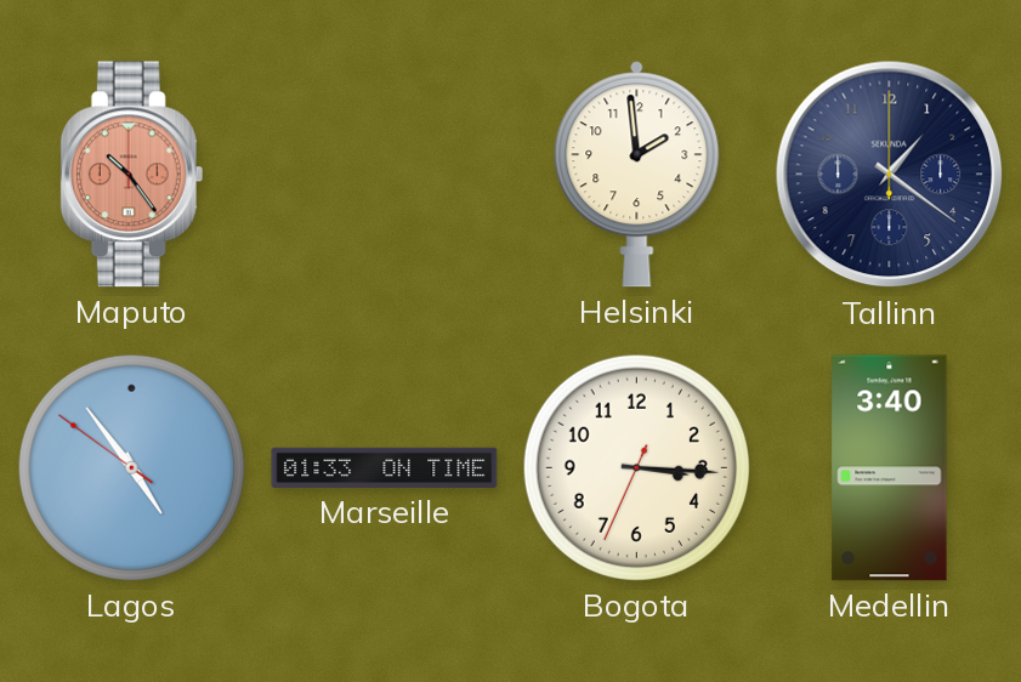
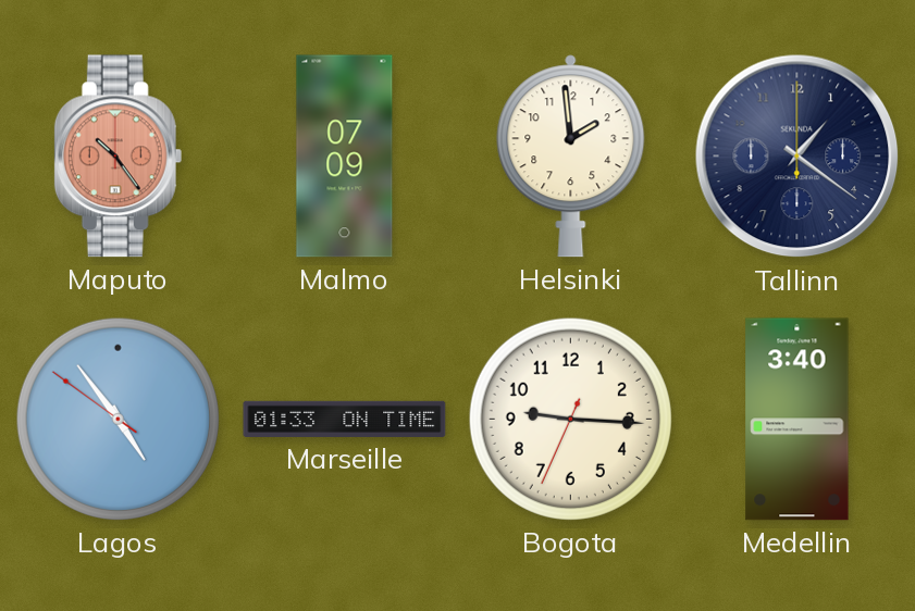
Malmo: none -> 07:09
Bogota: 3:15 -> 9:15
